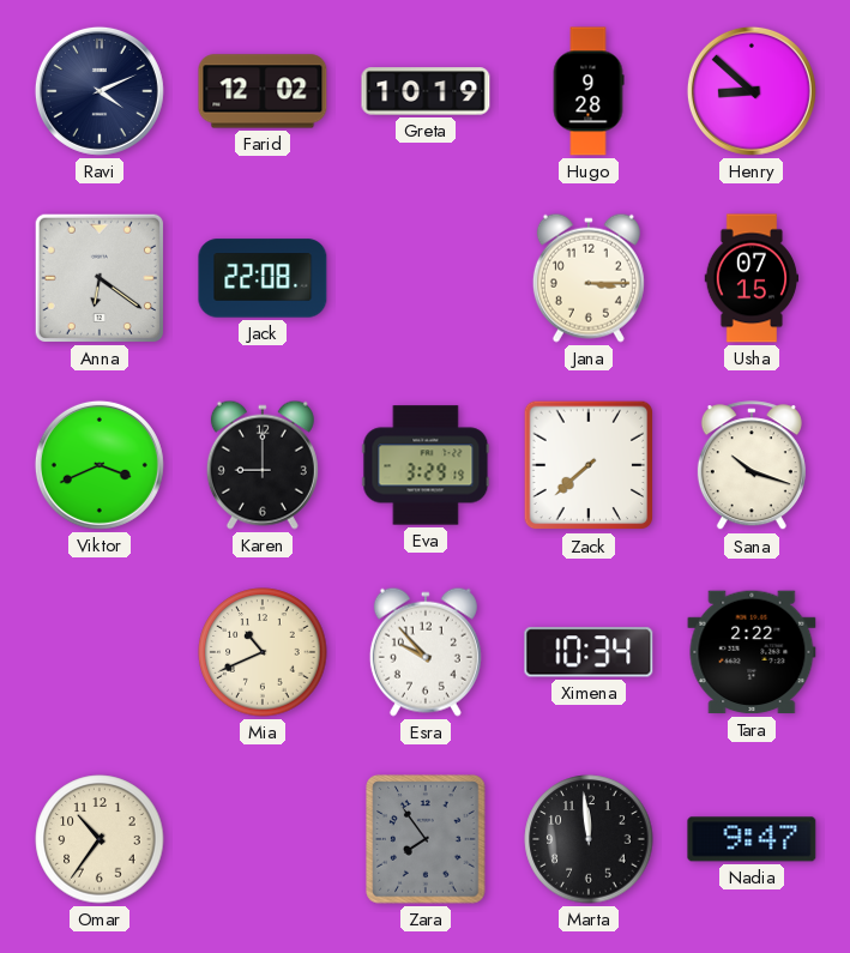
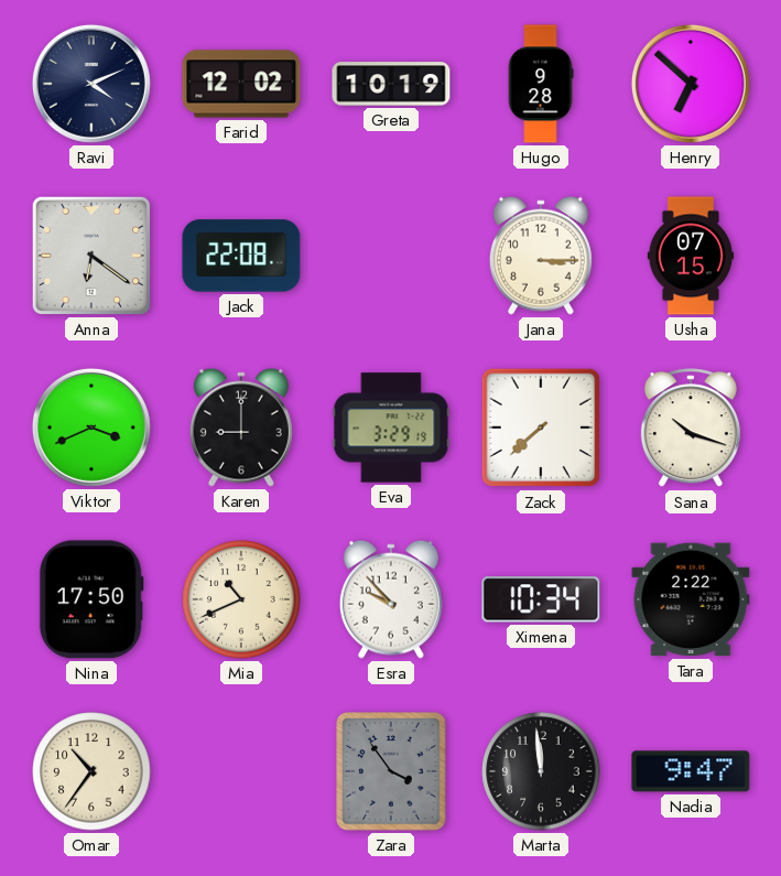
Henry: 8:52 -> 6:52
Nina: none -> 17:50
Zara: 7:54 -> 3:54
